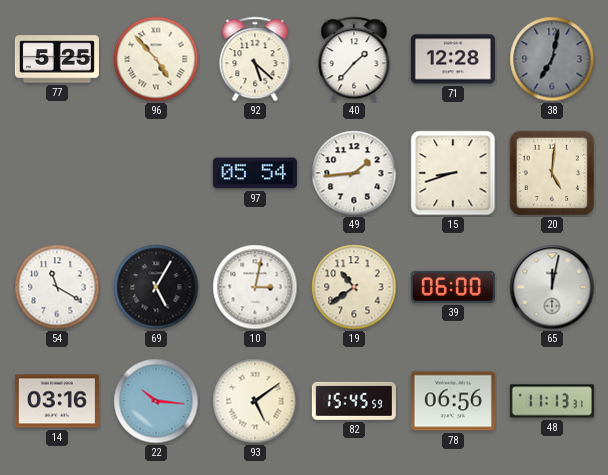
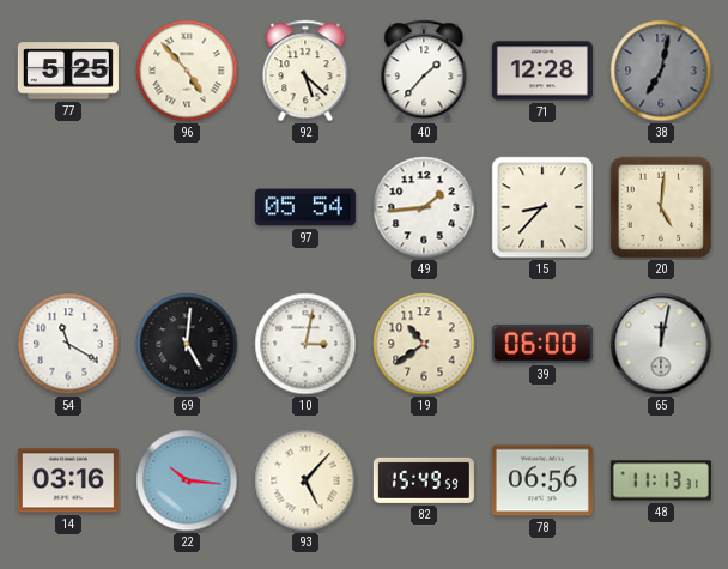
15: 8:42 -> 8:37
69: 5:05 -> 5:01
93: 5:09 -> 5:07
82: 15:45 -> 15:49
